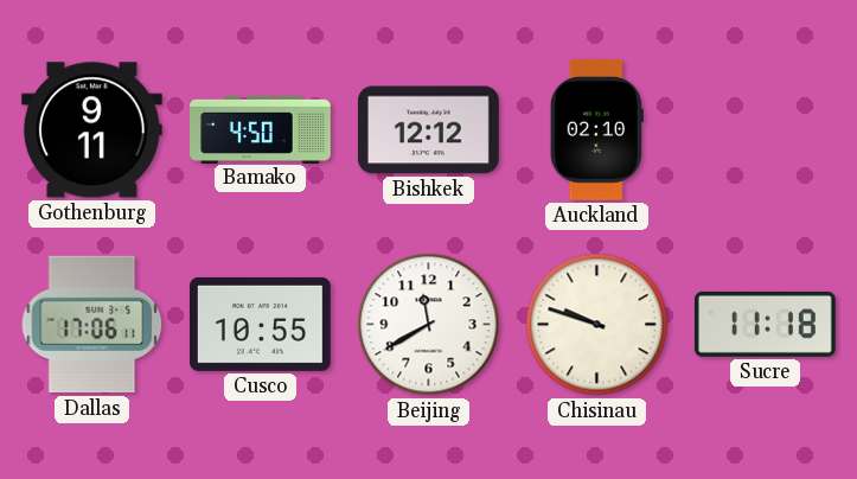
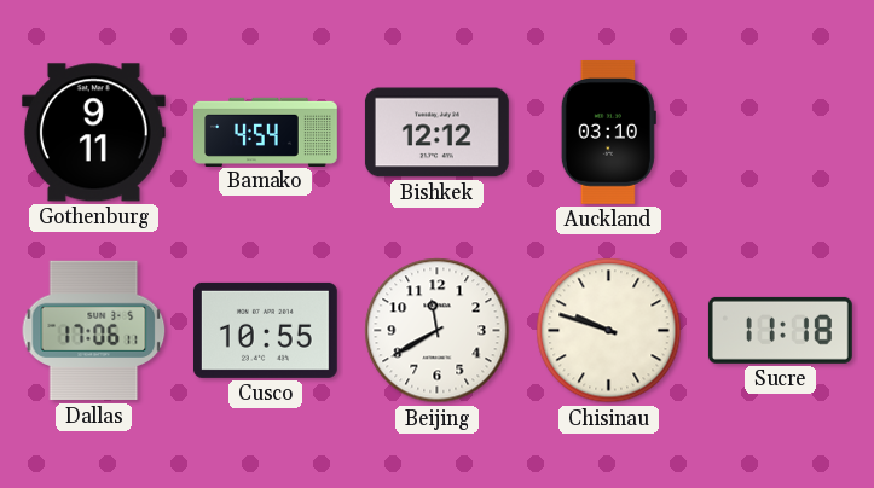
Bamako: 4:50 -> 4:54
Auckland: 02:10 -> 03:10
